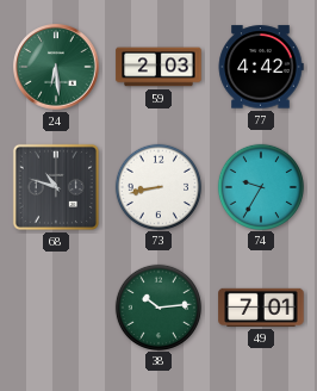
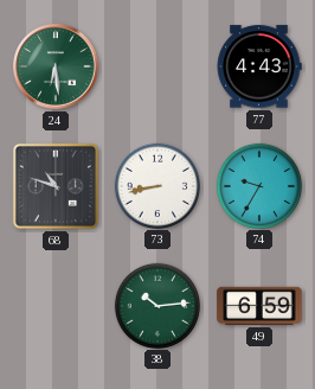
59: 2:03 -> none
77: 4:42 -> 4:43
49: 7:01 -> 6:59
